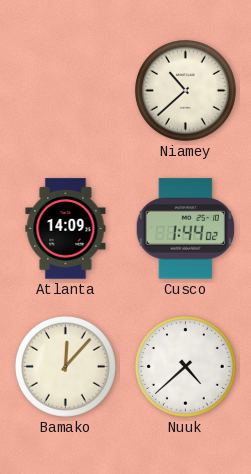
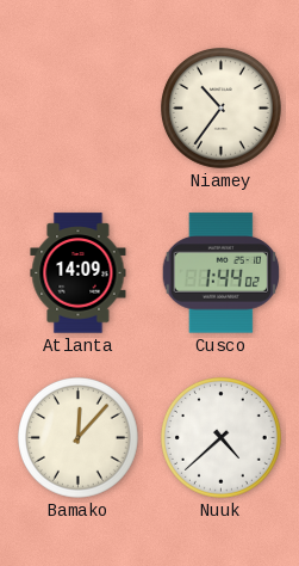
Niamey: 10:38 -> 10:36
